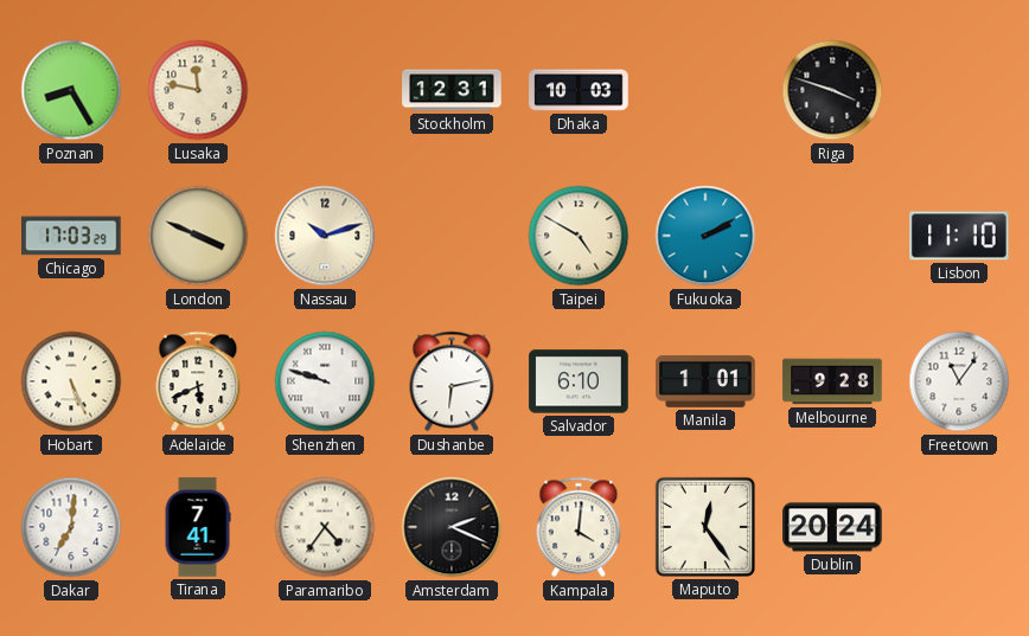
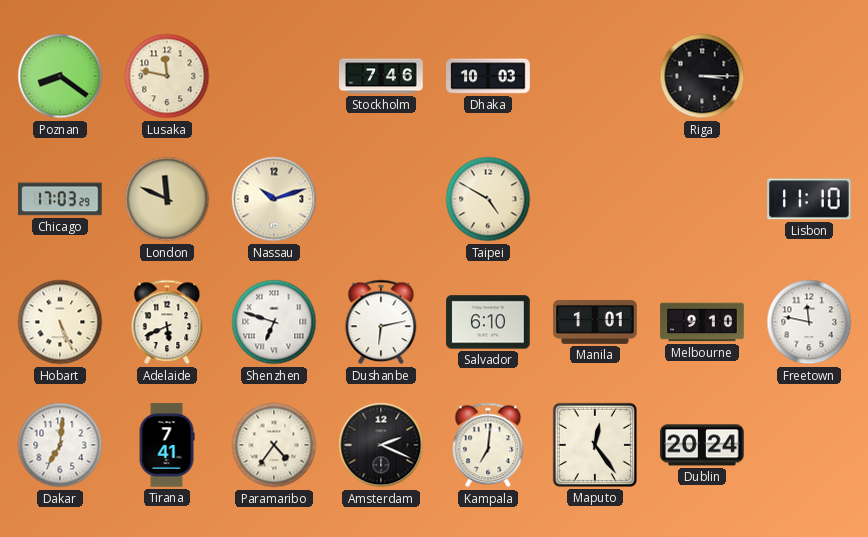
Poznan: 8:25 -> 8:21
Stockholm: 12:31 -> 7:46
Riga: 3:48 -> 3:15
London: 3:49 -> 11:49
Fukuoka: 2:10 -> none
Shenzhen: 9:48 -> 6:48
Melbourne: 9:28 -> 9:10
Freetown: 11:06 -> 11:47
Kampala: 4:01 -> 7:01
